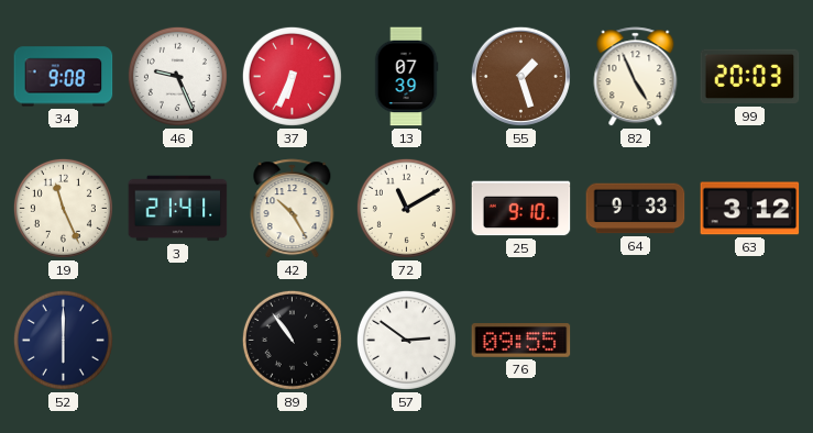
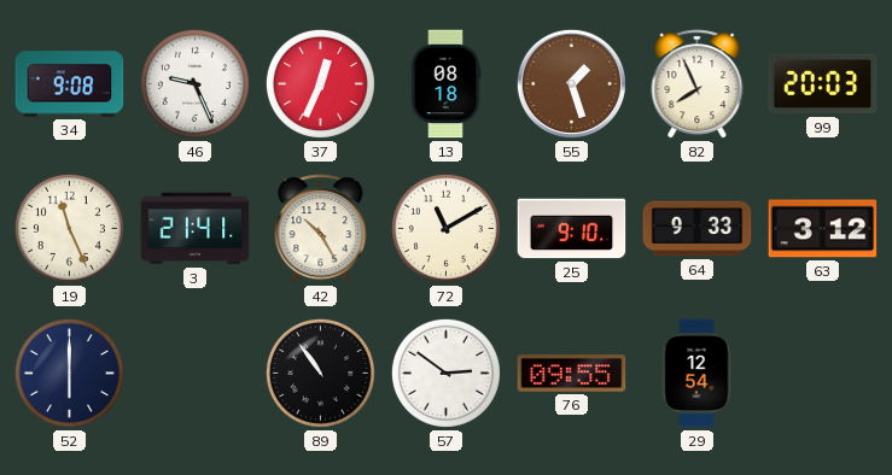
37: 6:34 -> 12:34
13: 07:39 -> 08:18
82: 4:56 -> 7:56
29: none -> 12:54
